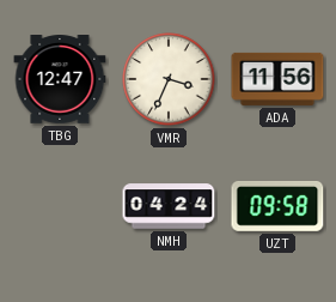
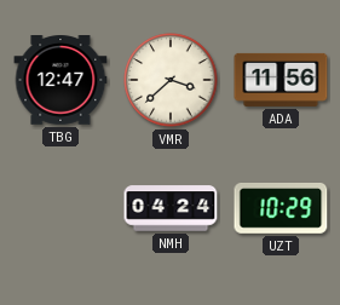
VMR: 3:34 -> 3:38
UZT: 09:58 -> 10:29
